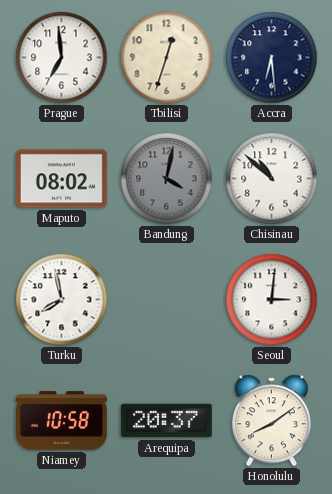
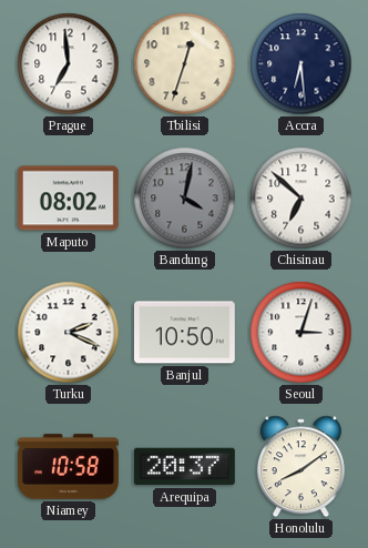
Chisinau: 10:52 -> 6:52
Turku: 7:58 -> 2:19
Banjul: none -> 10:50
Seoul: 3:01 -> 3:03
